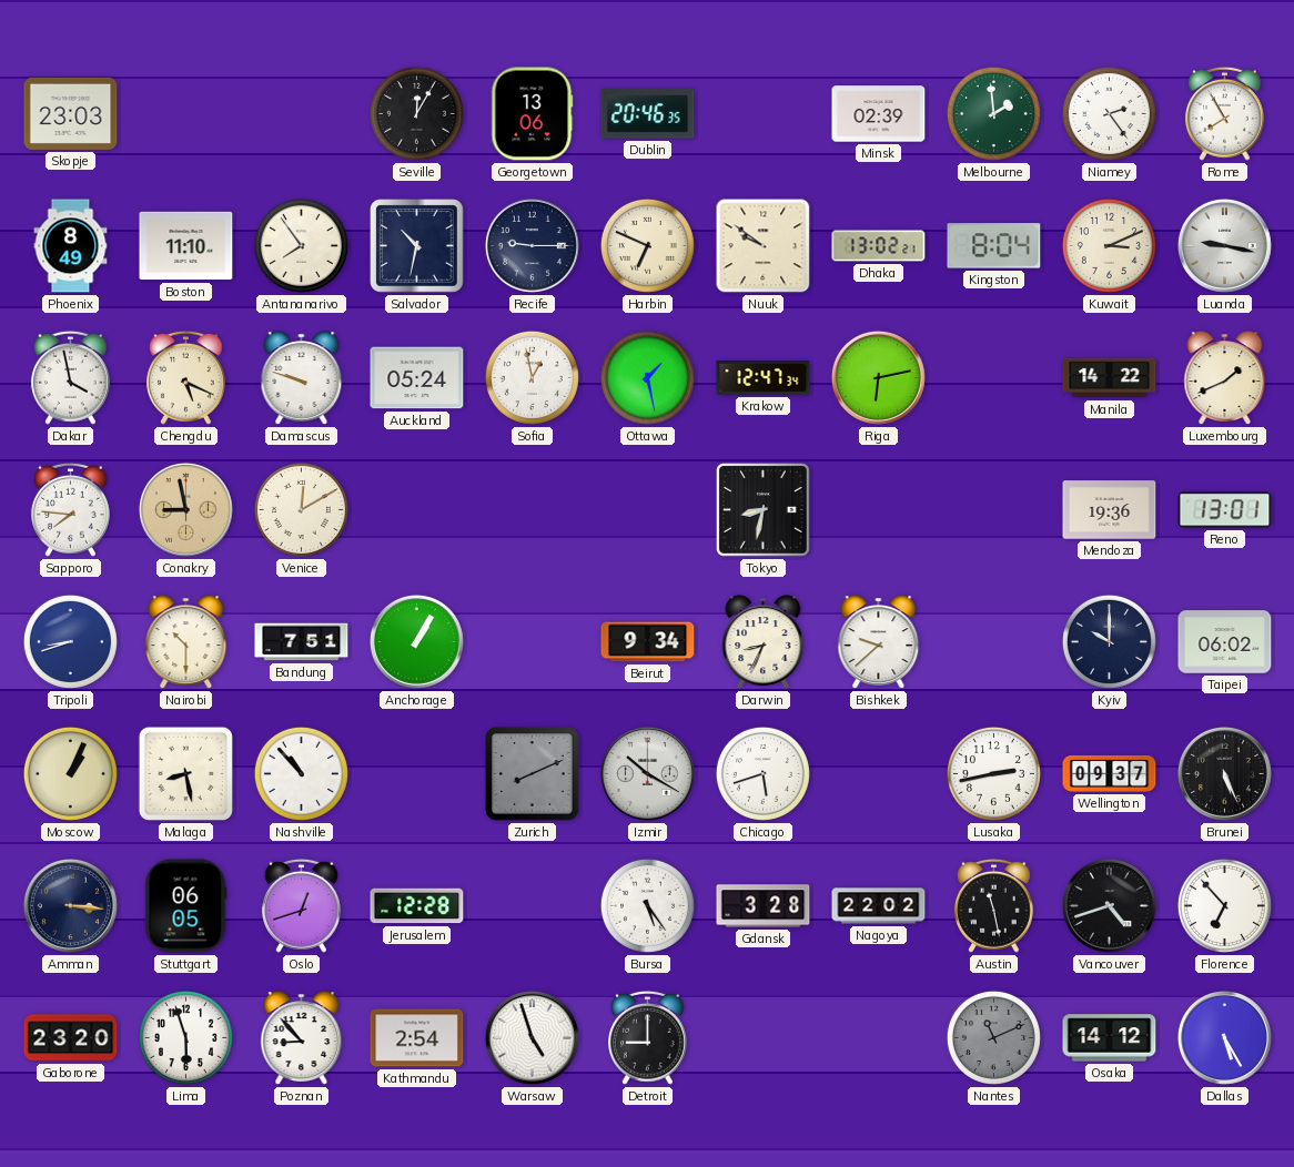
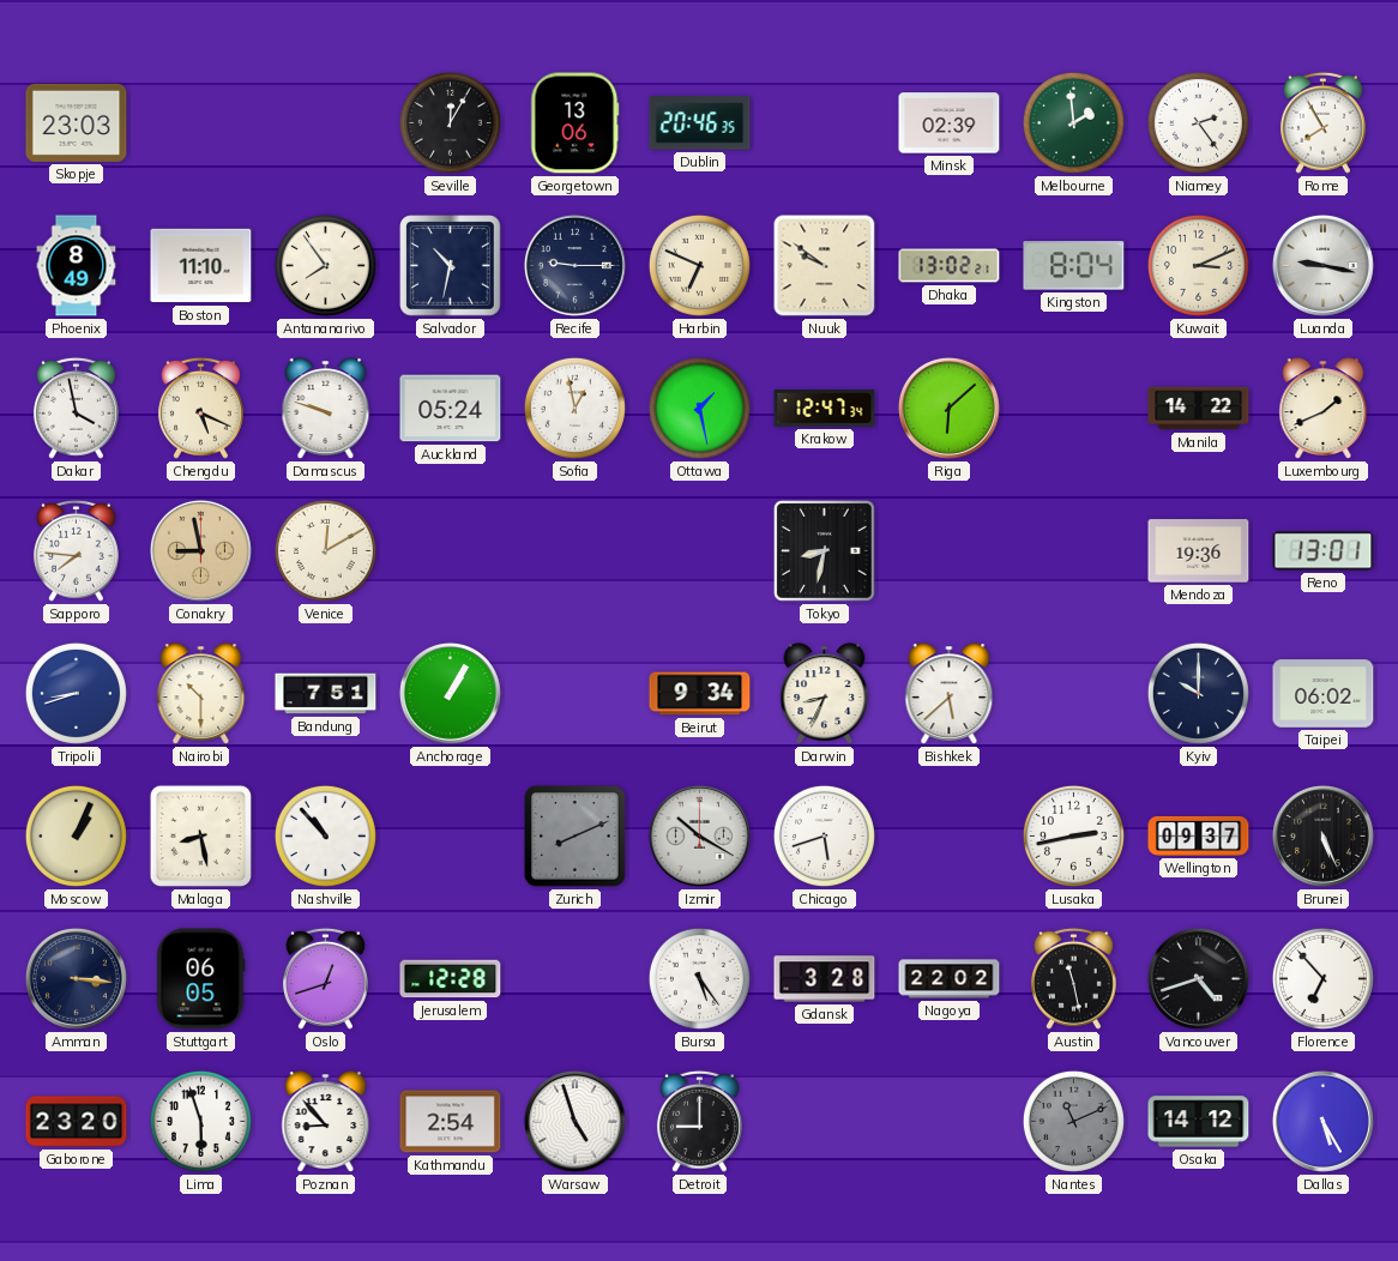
Riga: 6:13 -> 6:08
Bishkek: 9:38 -> 5:38
